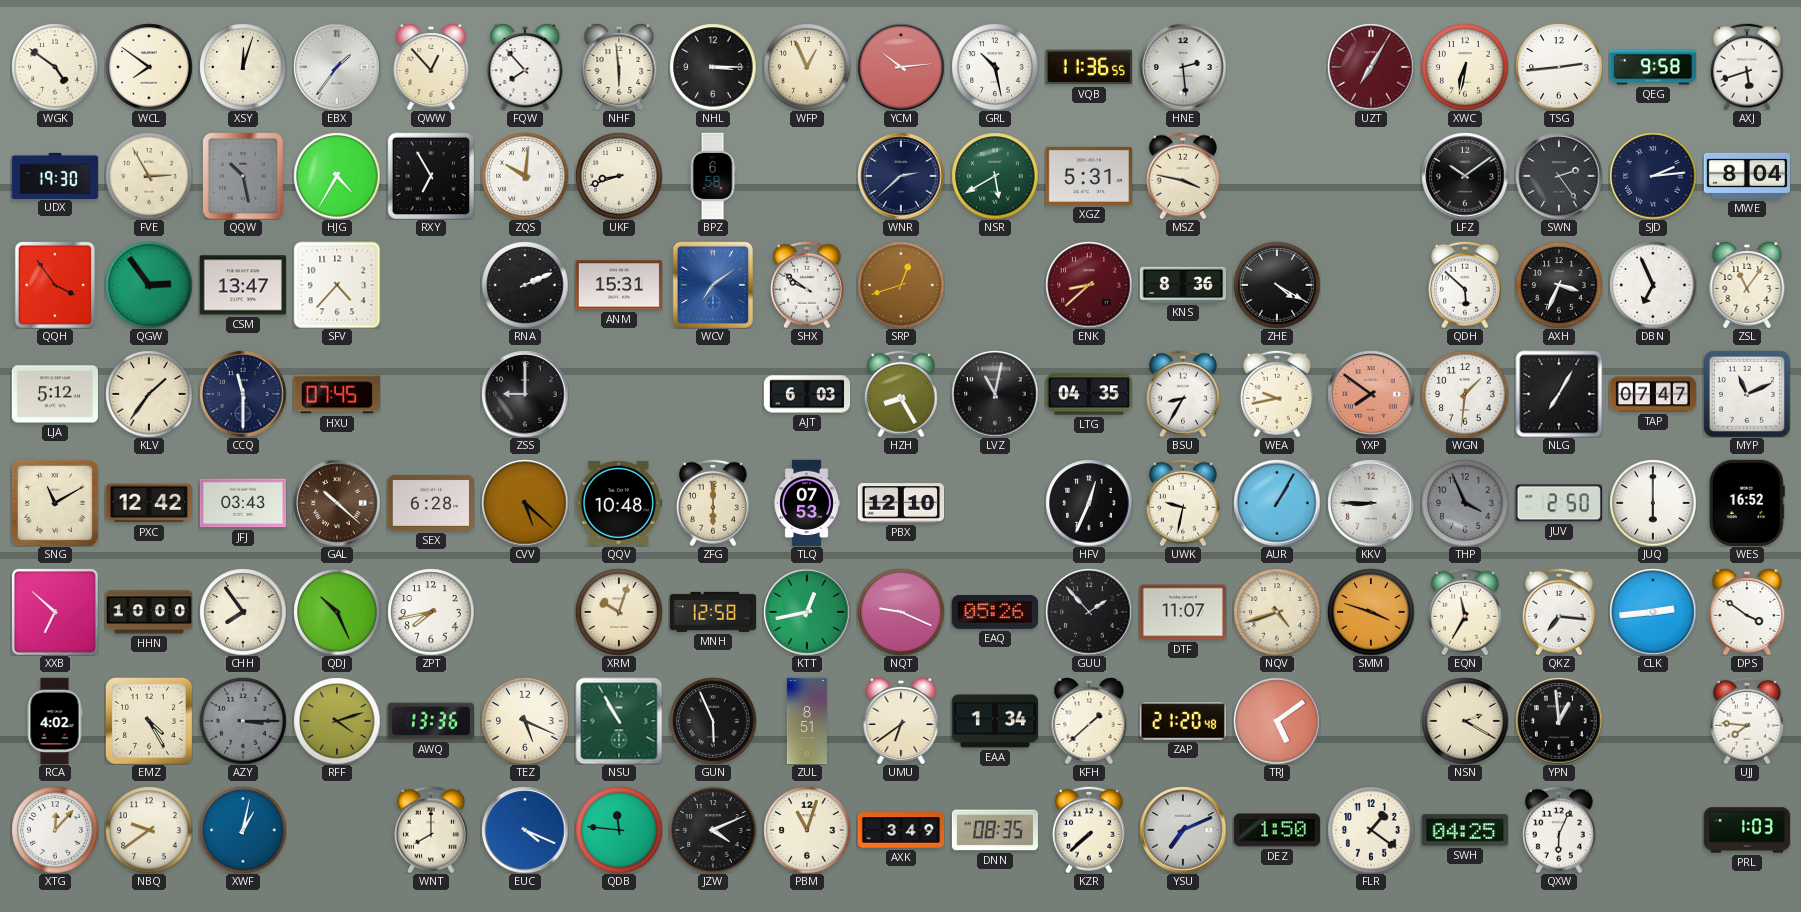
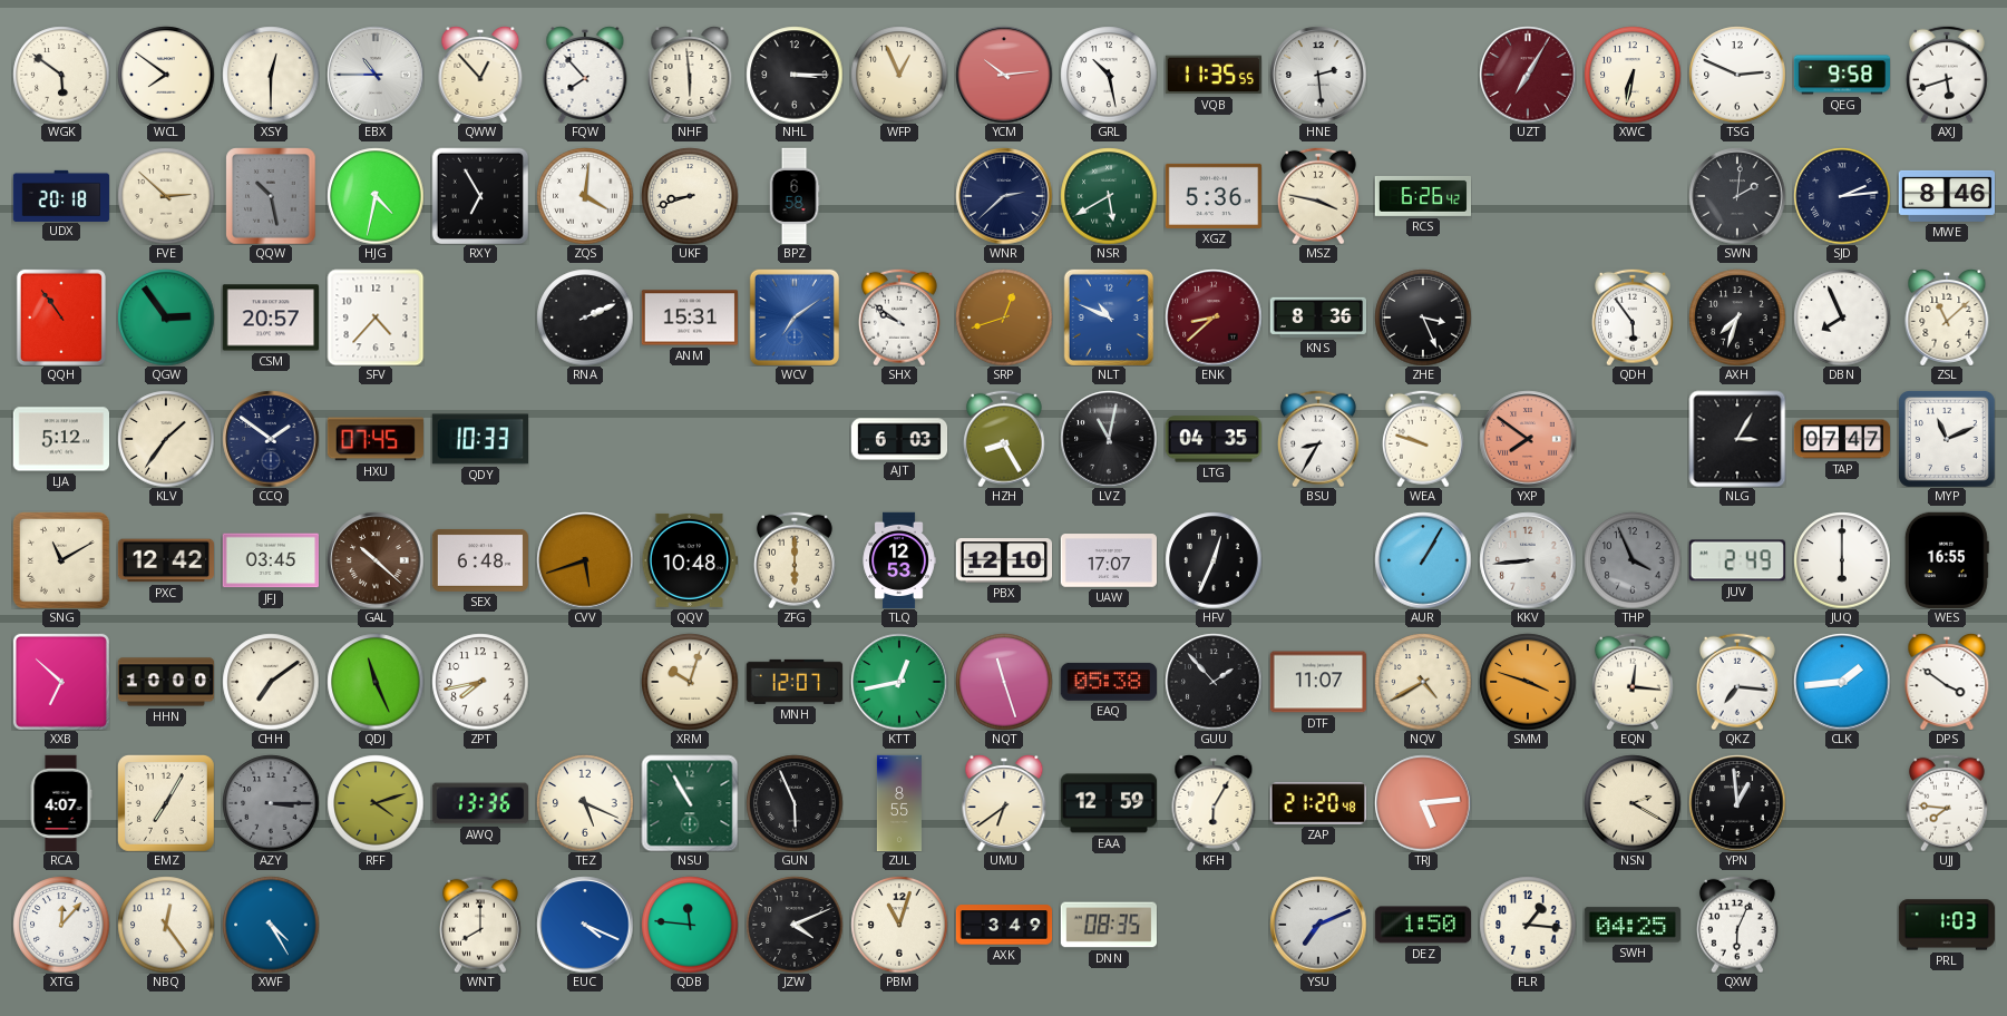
WGK: 4:51 -> 5:51
XSY: 12:03 -> 12:30
EBX: 1:36 -> 10:45
VQB: 11:36 -> 11:35
TSG: 2:44 -> 2:49
UDX: 19:30 -> 20:18
FVE: 2:55 -> 2:52
HJG: 4:35 -> 4:32
ZQS: 10:01 -> 4:01
XGZ: 5:31 -> 5:36
RCS: none -> 6:26
LFZ: 10:09 -> none
SWN: 2:24 -> 2:01
MWE: 8:04 -> 8:46
QQH: 3:54 -> 10:54
CSM: 13:47 -> 20:57
NLT: none -> 10:49
ZHE: 4:20 -> 3:26
QDH: 5:52 -> 5:54
AXH: 3:34 -> 7:33
DBN: 6:56 -> 7:56
ZSL: 11:06 -> 11:08
CCQ: 11:30 -> 1:51
QDY: none -> 10:33
ZSS: 9:00 -> none
WEA: 9:43 -> 9:48
WGN: 1:31 -> none
NLG: 7:05 -> 3:05
JFJ: 03:43 -> 03:45
SEX: 6:28 -> 6:48
CVV: 5:22 -> 5:42
TLQ: 07:53 -> 12:53
UAW: none -> 17:07
UWK: 9:32 -> none
KKV: 8:45 -> 8:44
JUV: 2:50 -> 2:49
WES: 16:52 -> 16:55
CHH: 7:54 -> 7:09
QDJ: 10:26 -> 11:26
MNH: 12:58 -> 12:07
NQT: 9:19 -> 11:27
EAQ: 05:26 -> 05:38
NQV: 4:42 -> 4:40
EQN: 11:35 -> 12:16
CLK: 2:44 -> 1:44
RCA: 4:02 -> 4:07
EMZ: 4:25 -> 7:05
ZUL: 8:51 -> 8:55
EAA: 1:34 -> 12:59
KFH: 1:38 -> 6:05
TRJ: 5:09 -> 5:14
NBQ: 9:39 -> 12:24
XWF: 1:02 -> 4:25
KZR: 7:38 -> none
FLR: 1:21 -> 1:16
